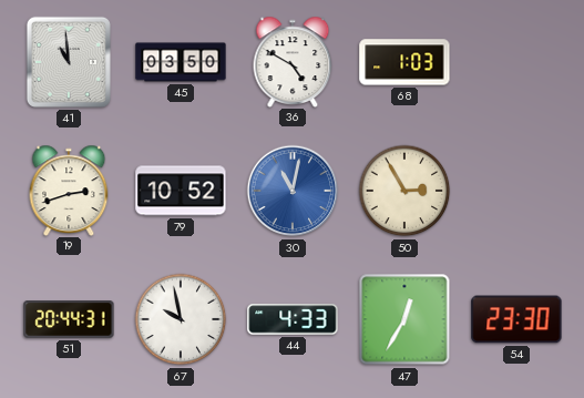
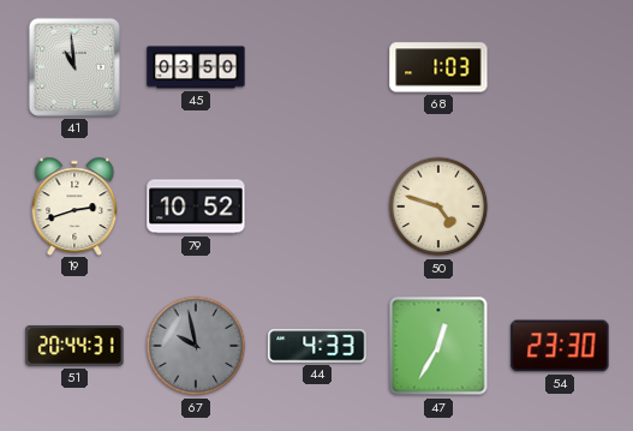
36: 4:50 -> none
30: 11:02 -> none
50: 2:55 -> 4:48
67 dial: white -> grey
